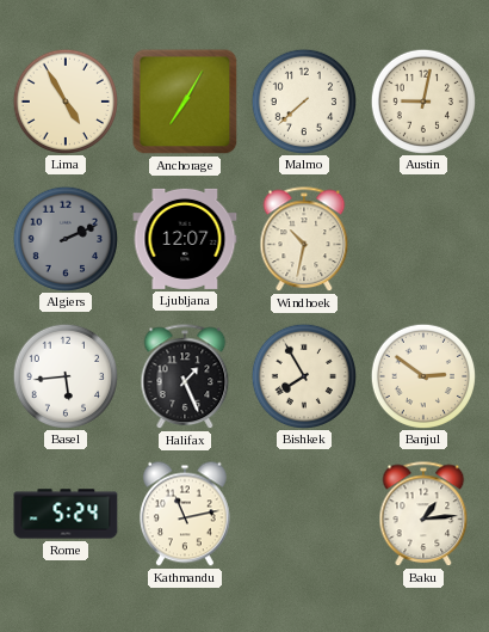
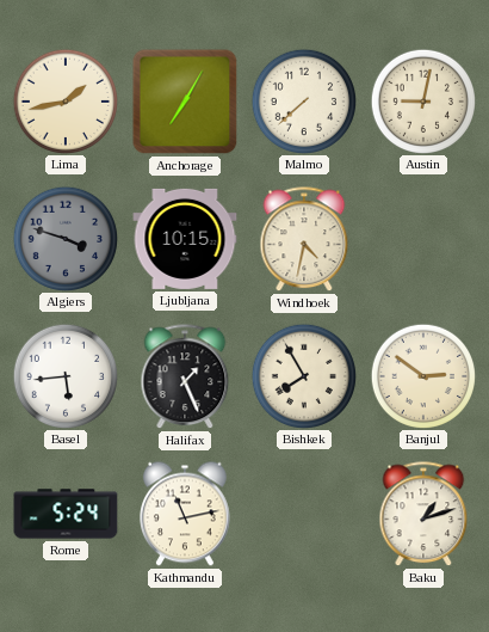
Lima: 4:55 -> 1:43
Algiers: 2:11 -> 3:48
Ljubljana: 12:07 -> 10:15
Windhoek: 10:32 -> 4:32
Baku: 1:14 -> 1:12
